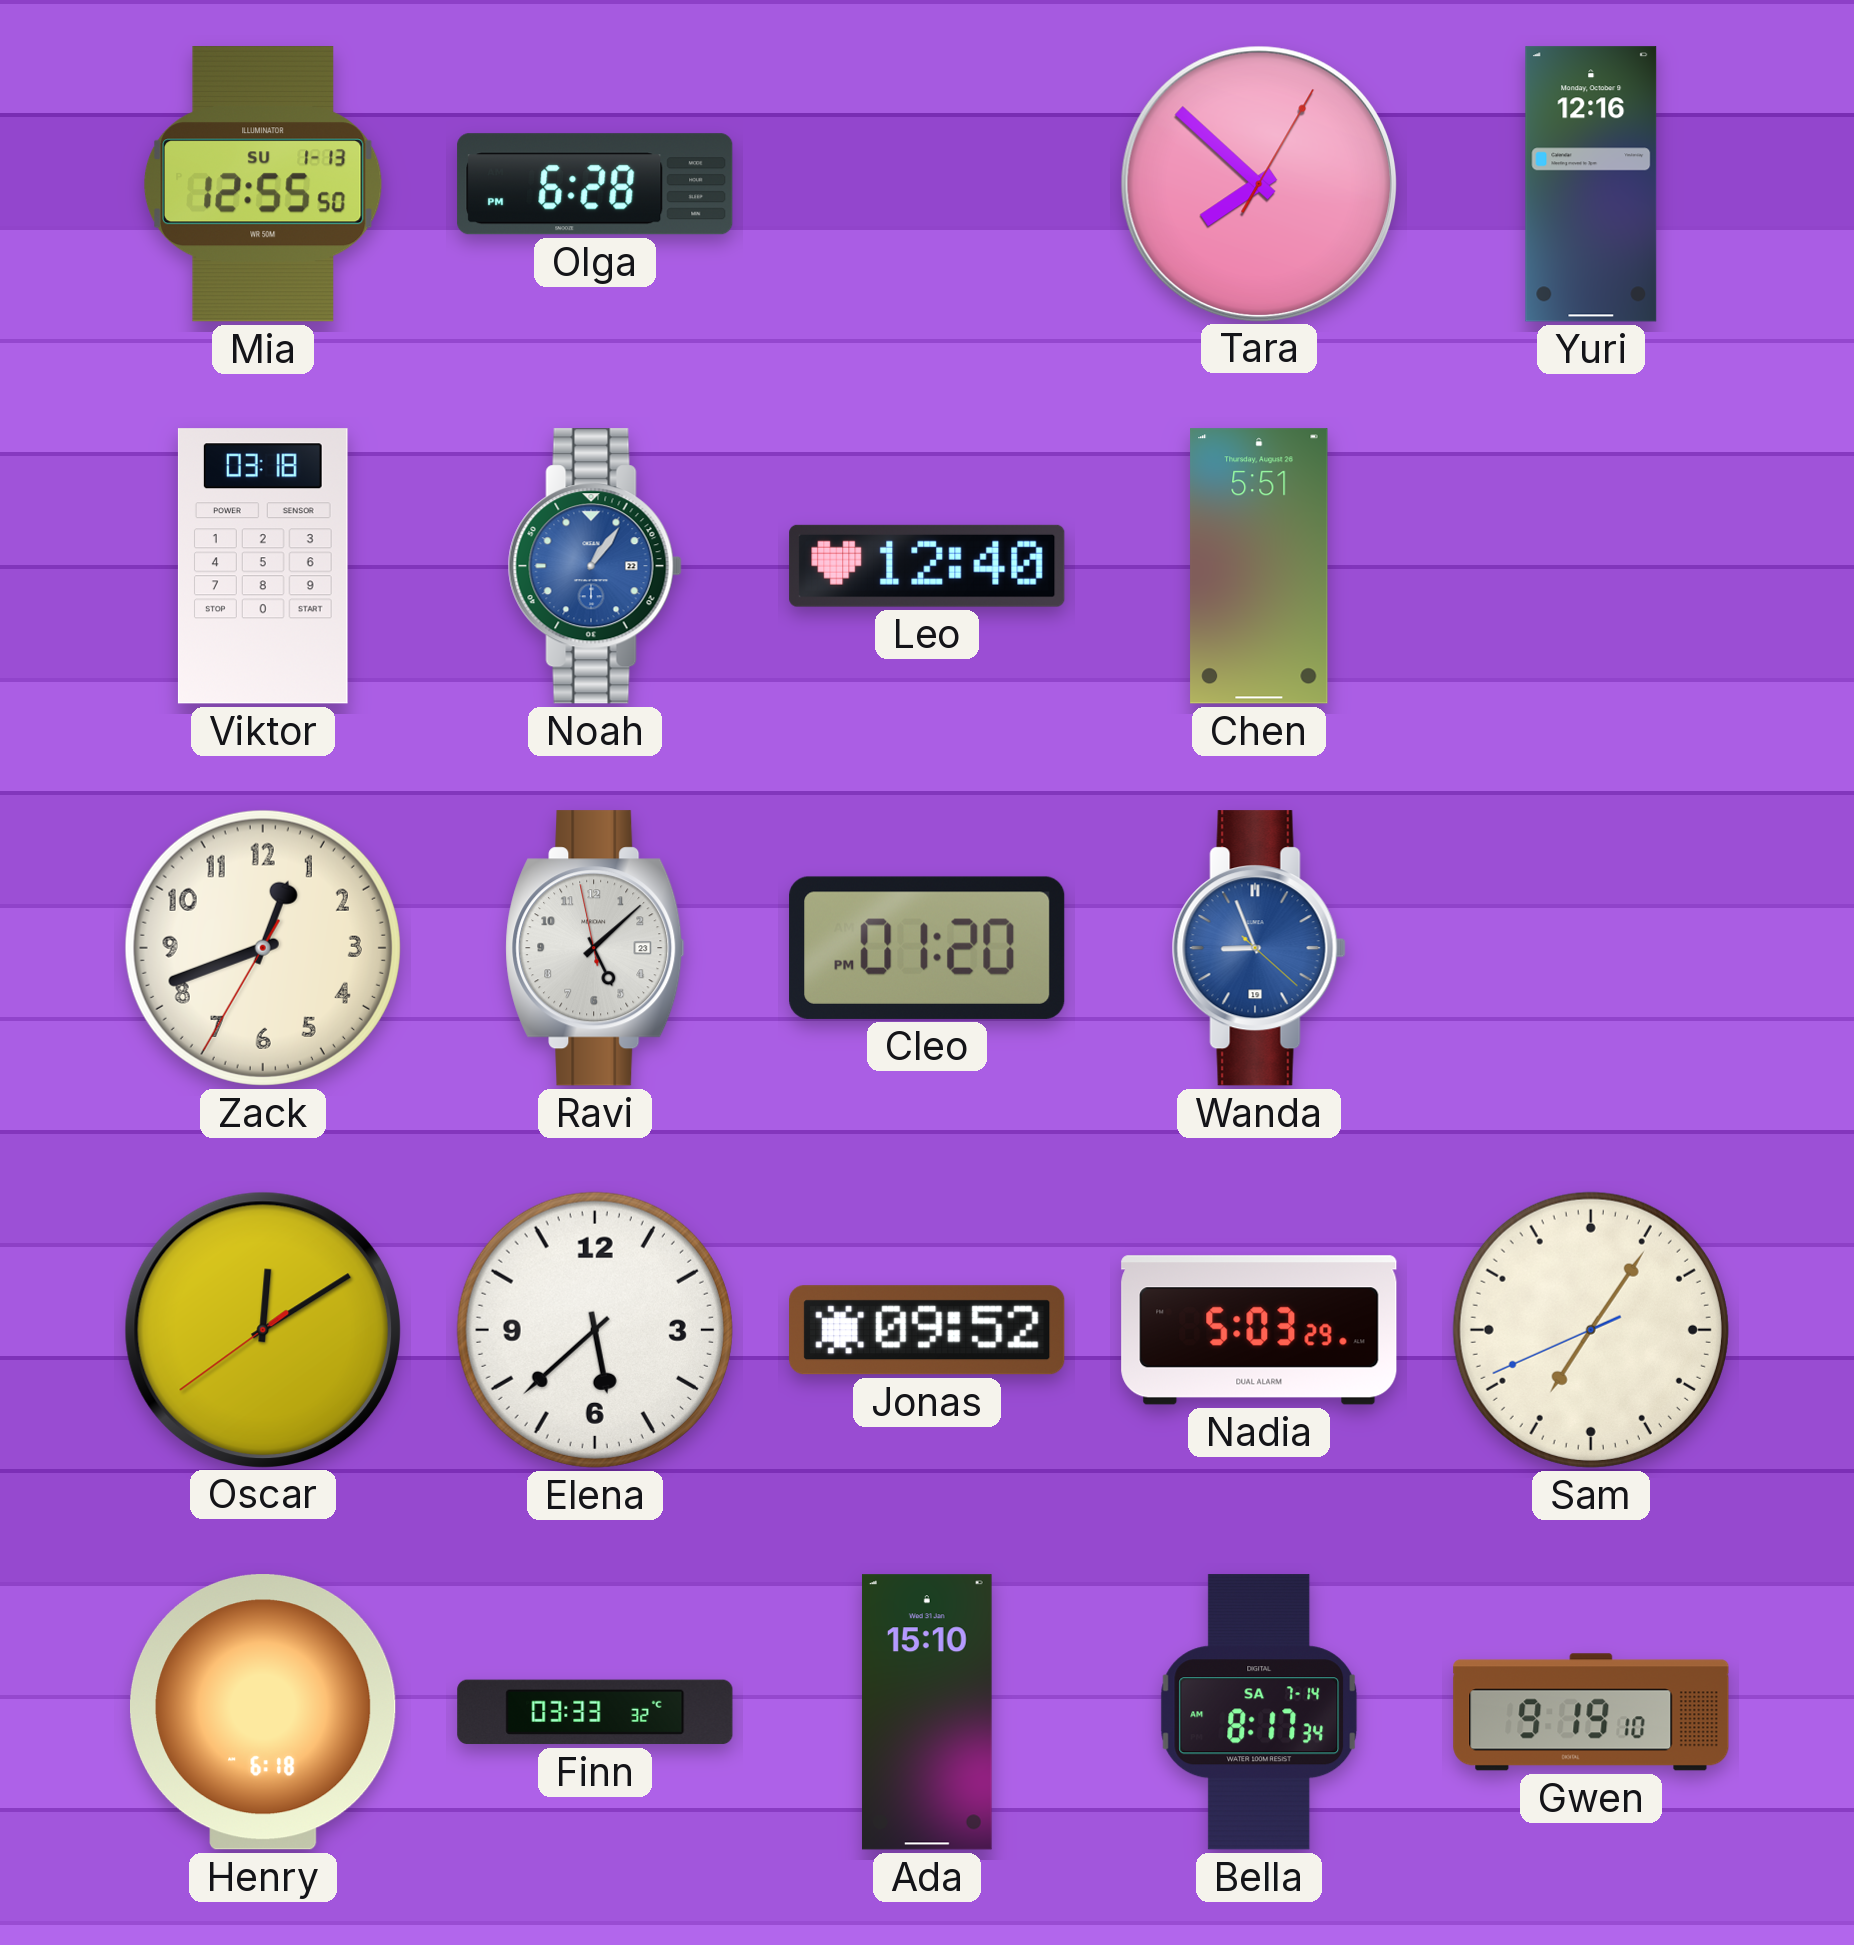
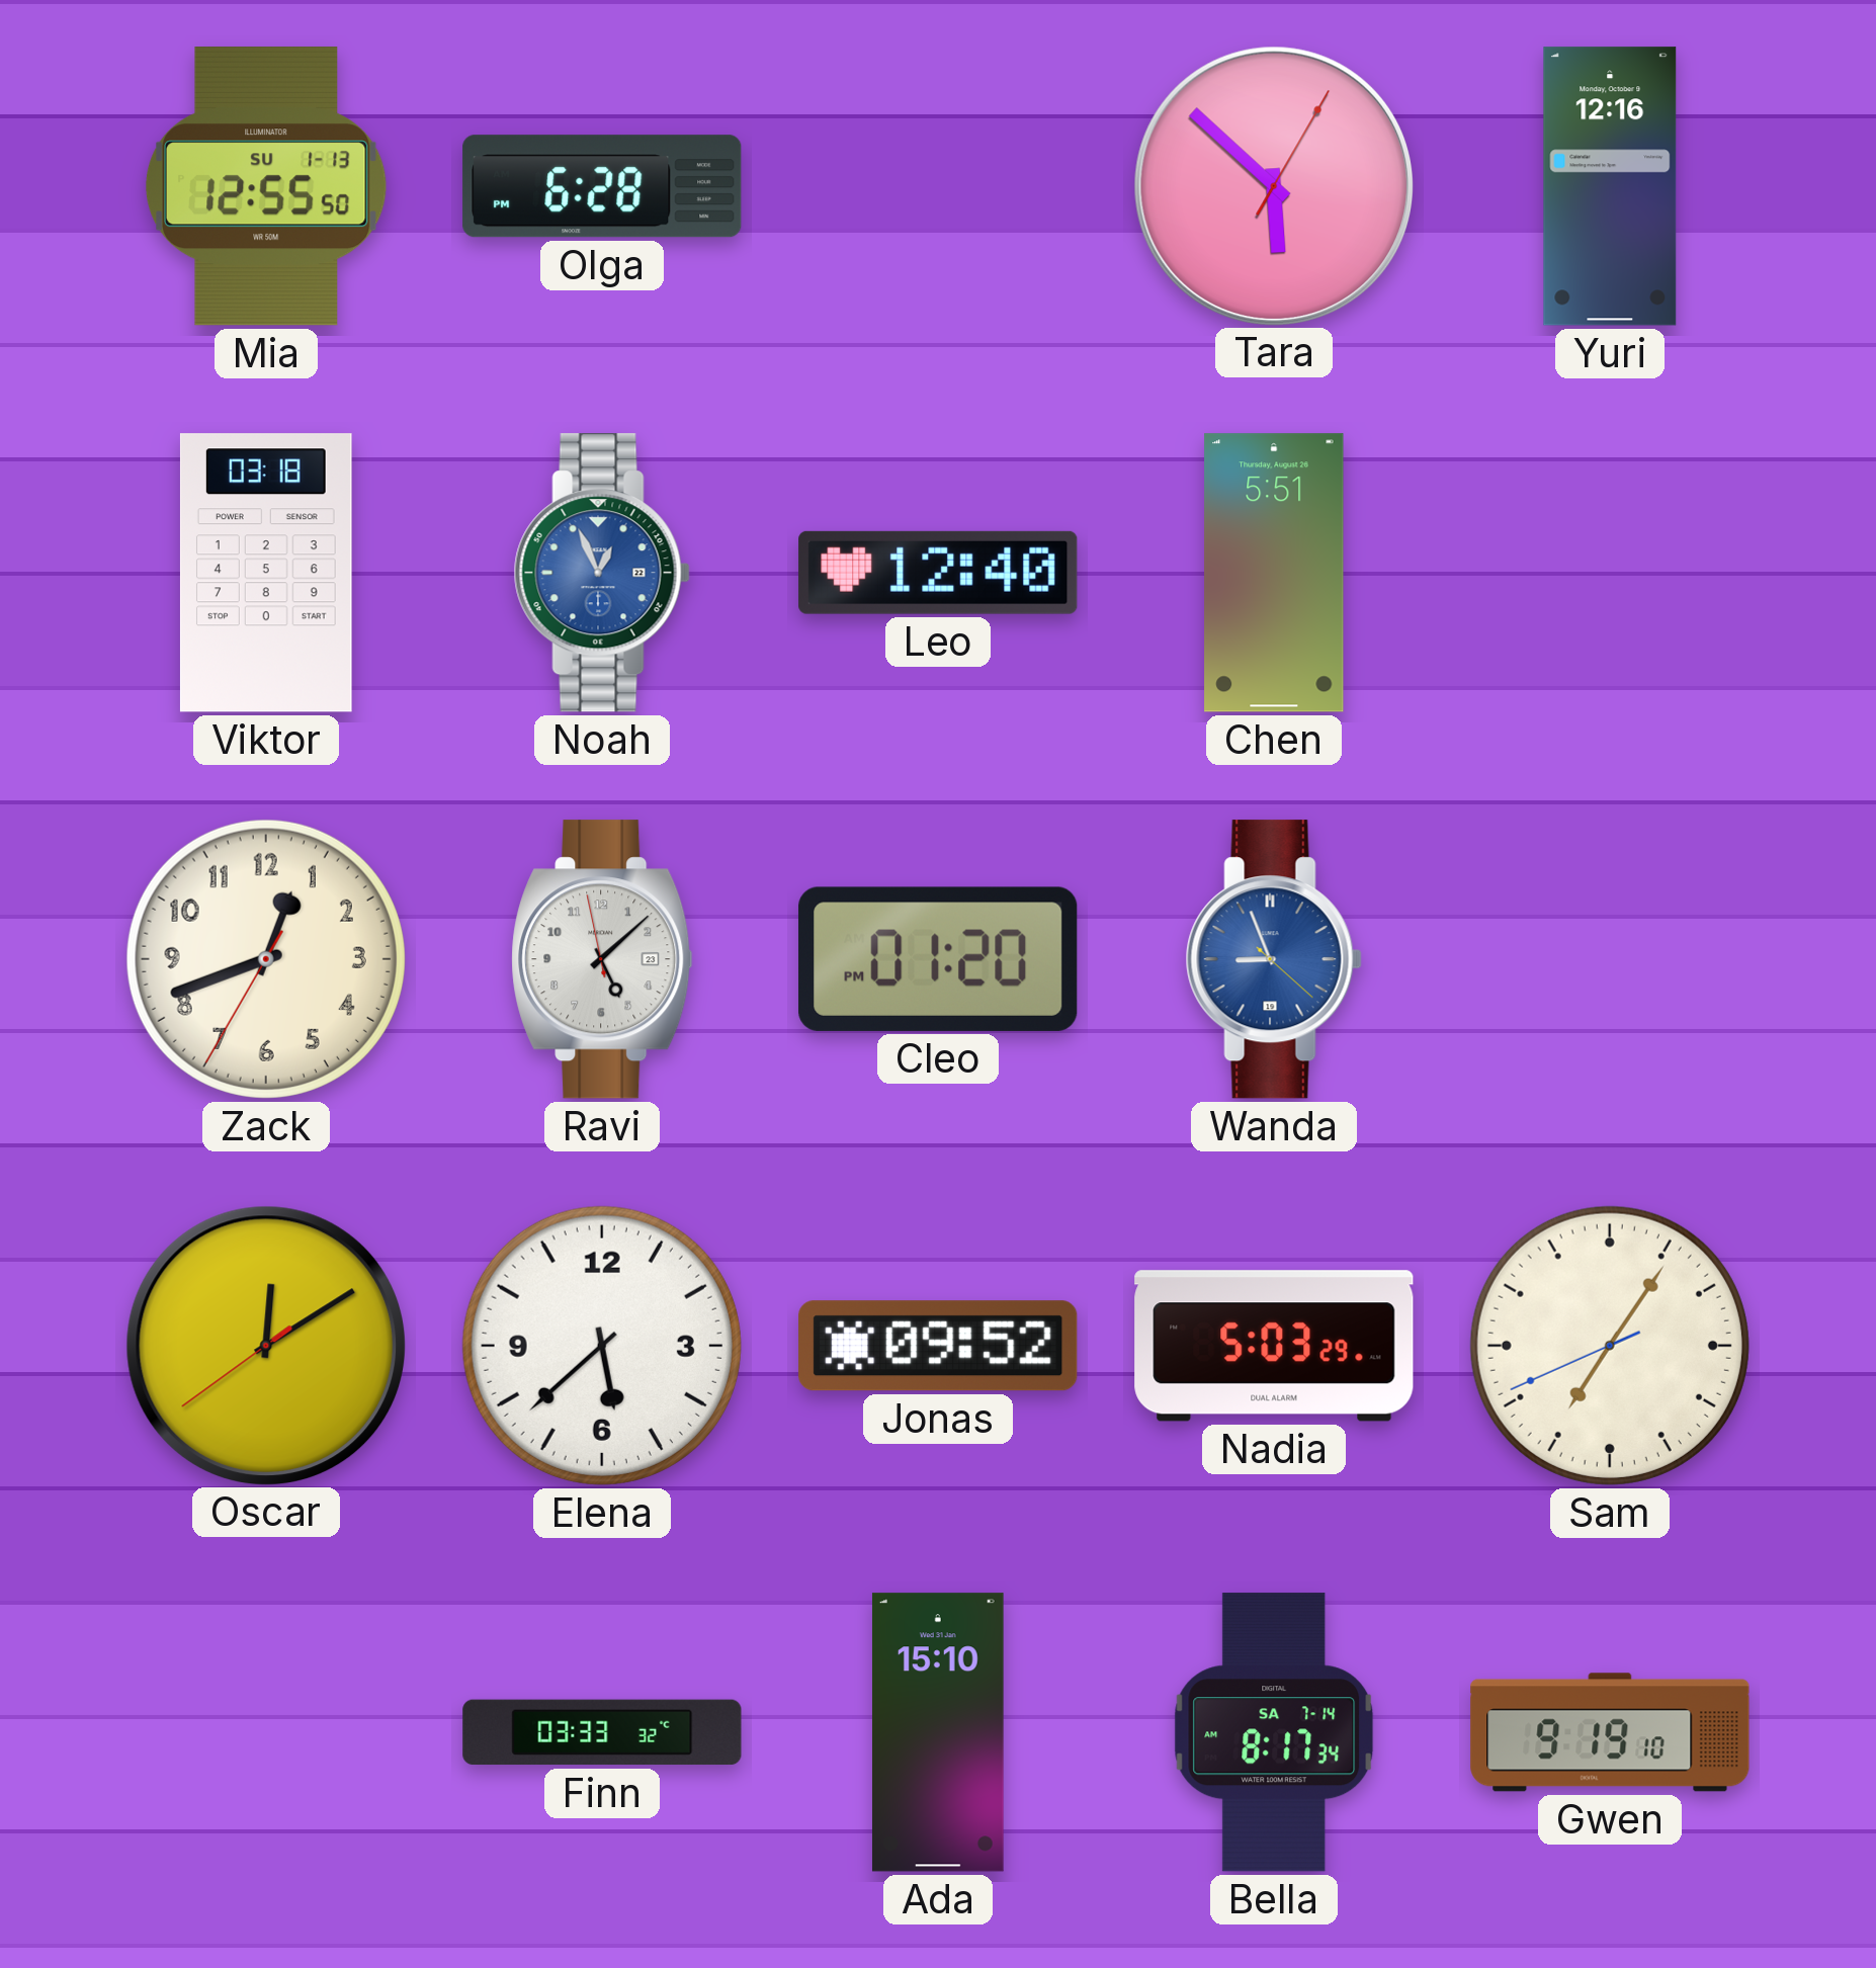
Tara: 7:52 -> 5:52
Noah: 1:06 -> 12:56
Henry: 6:18 -> none
